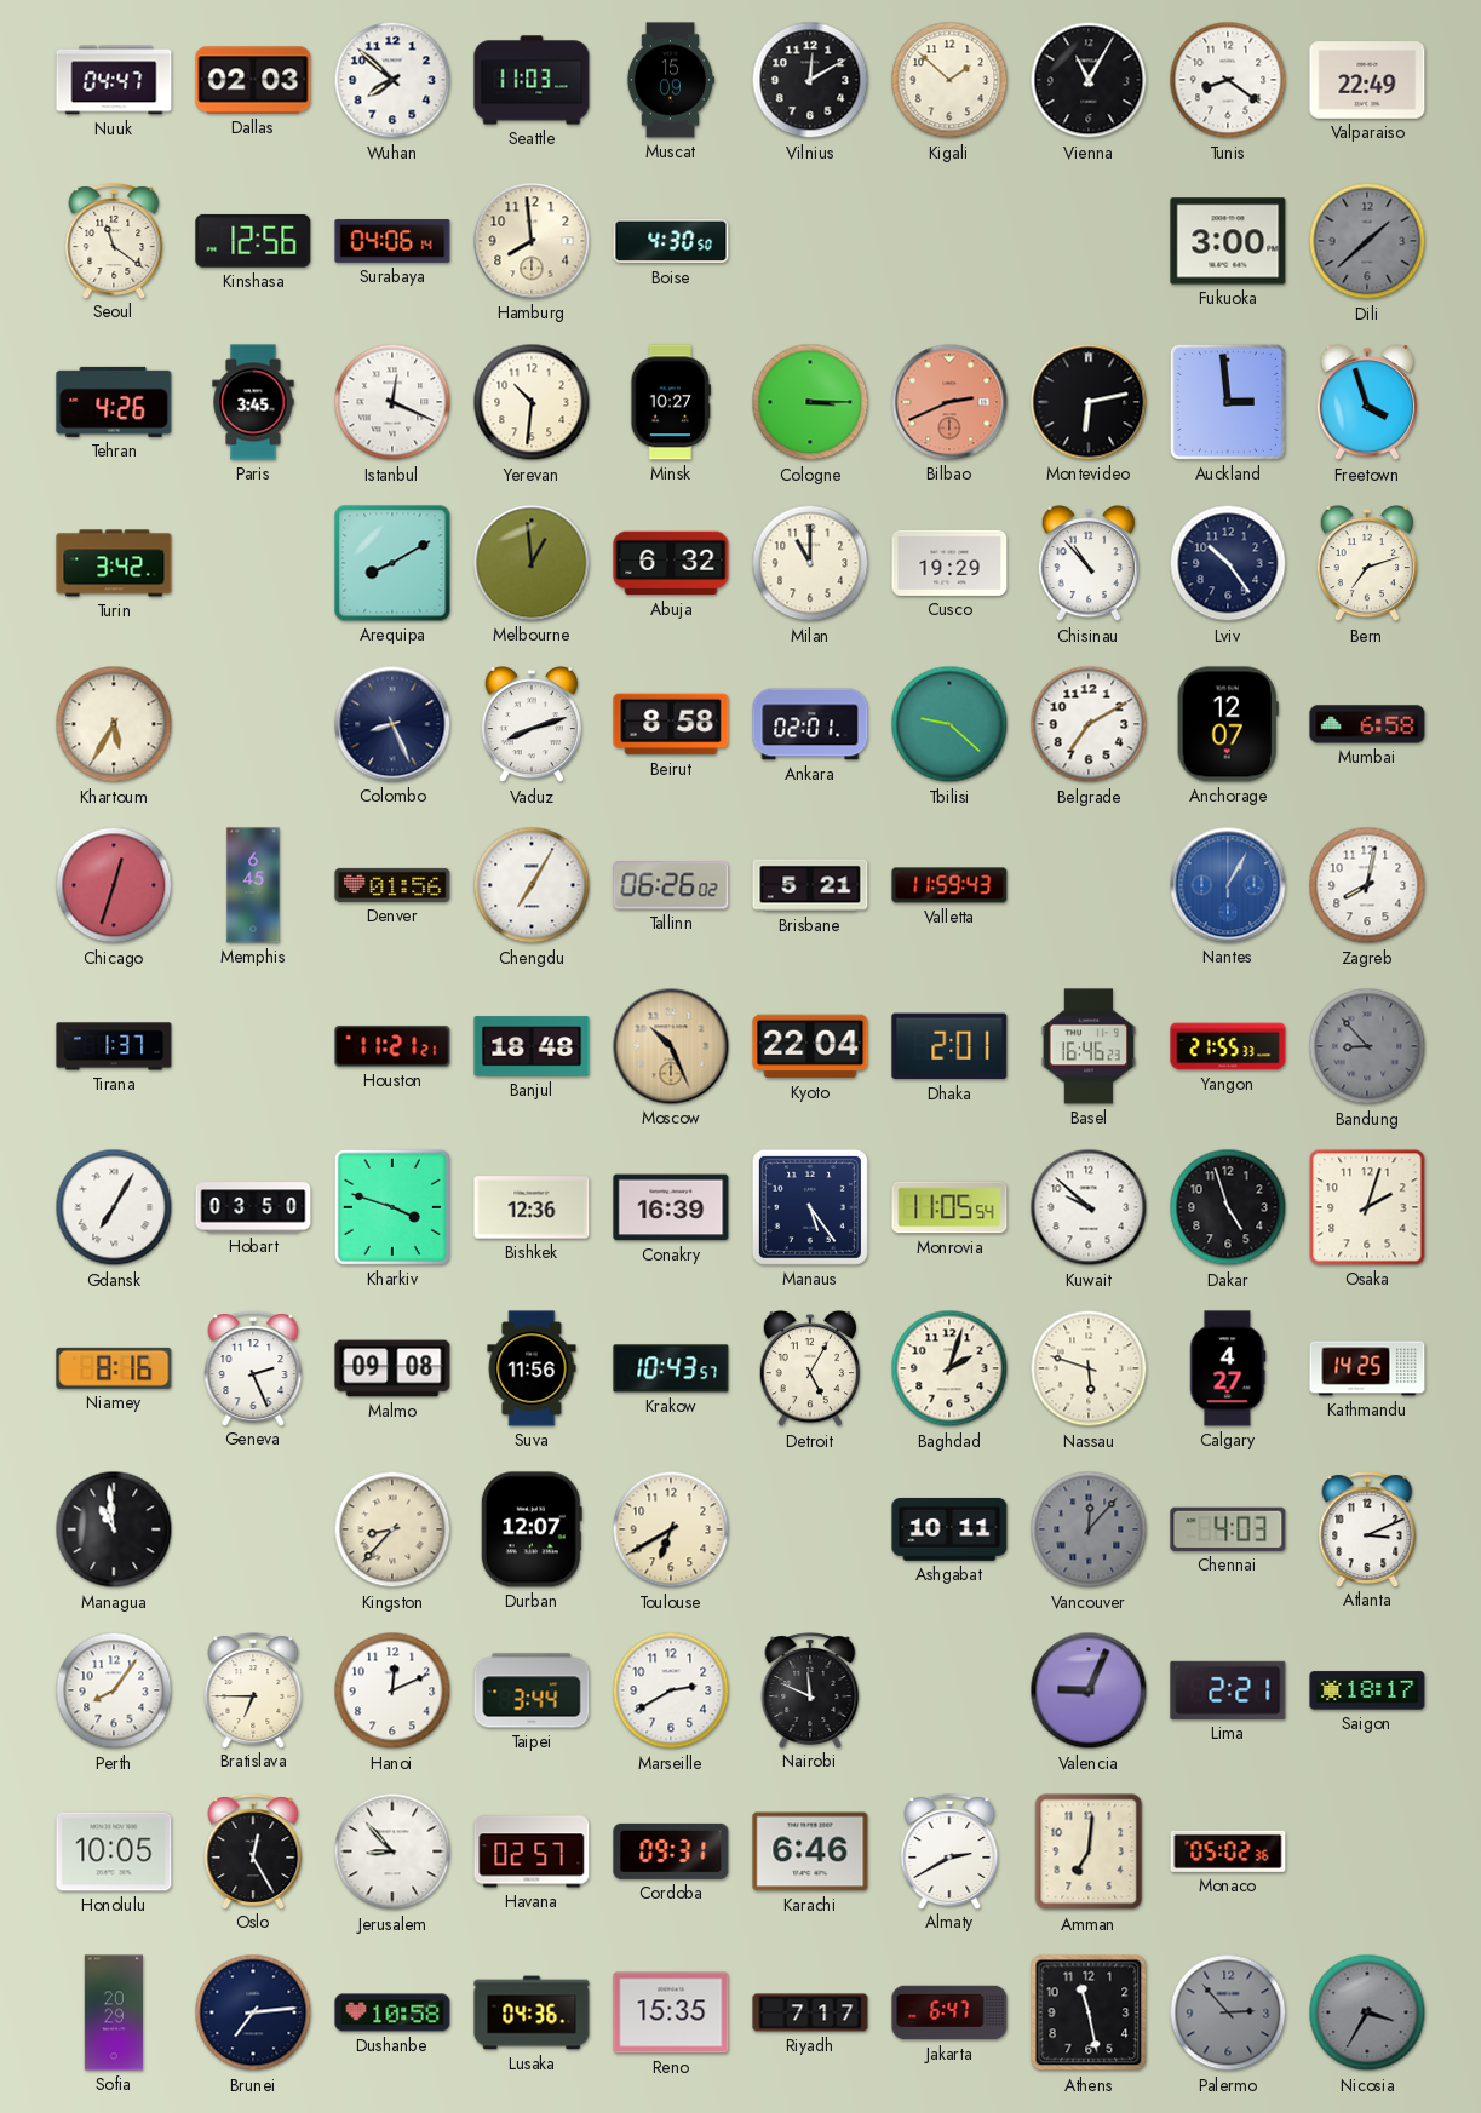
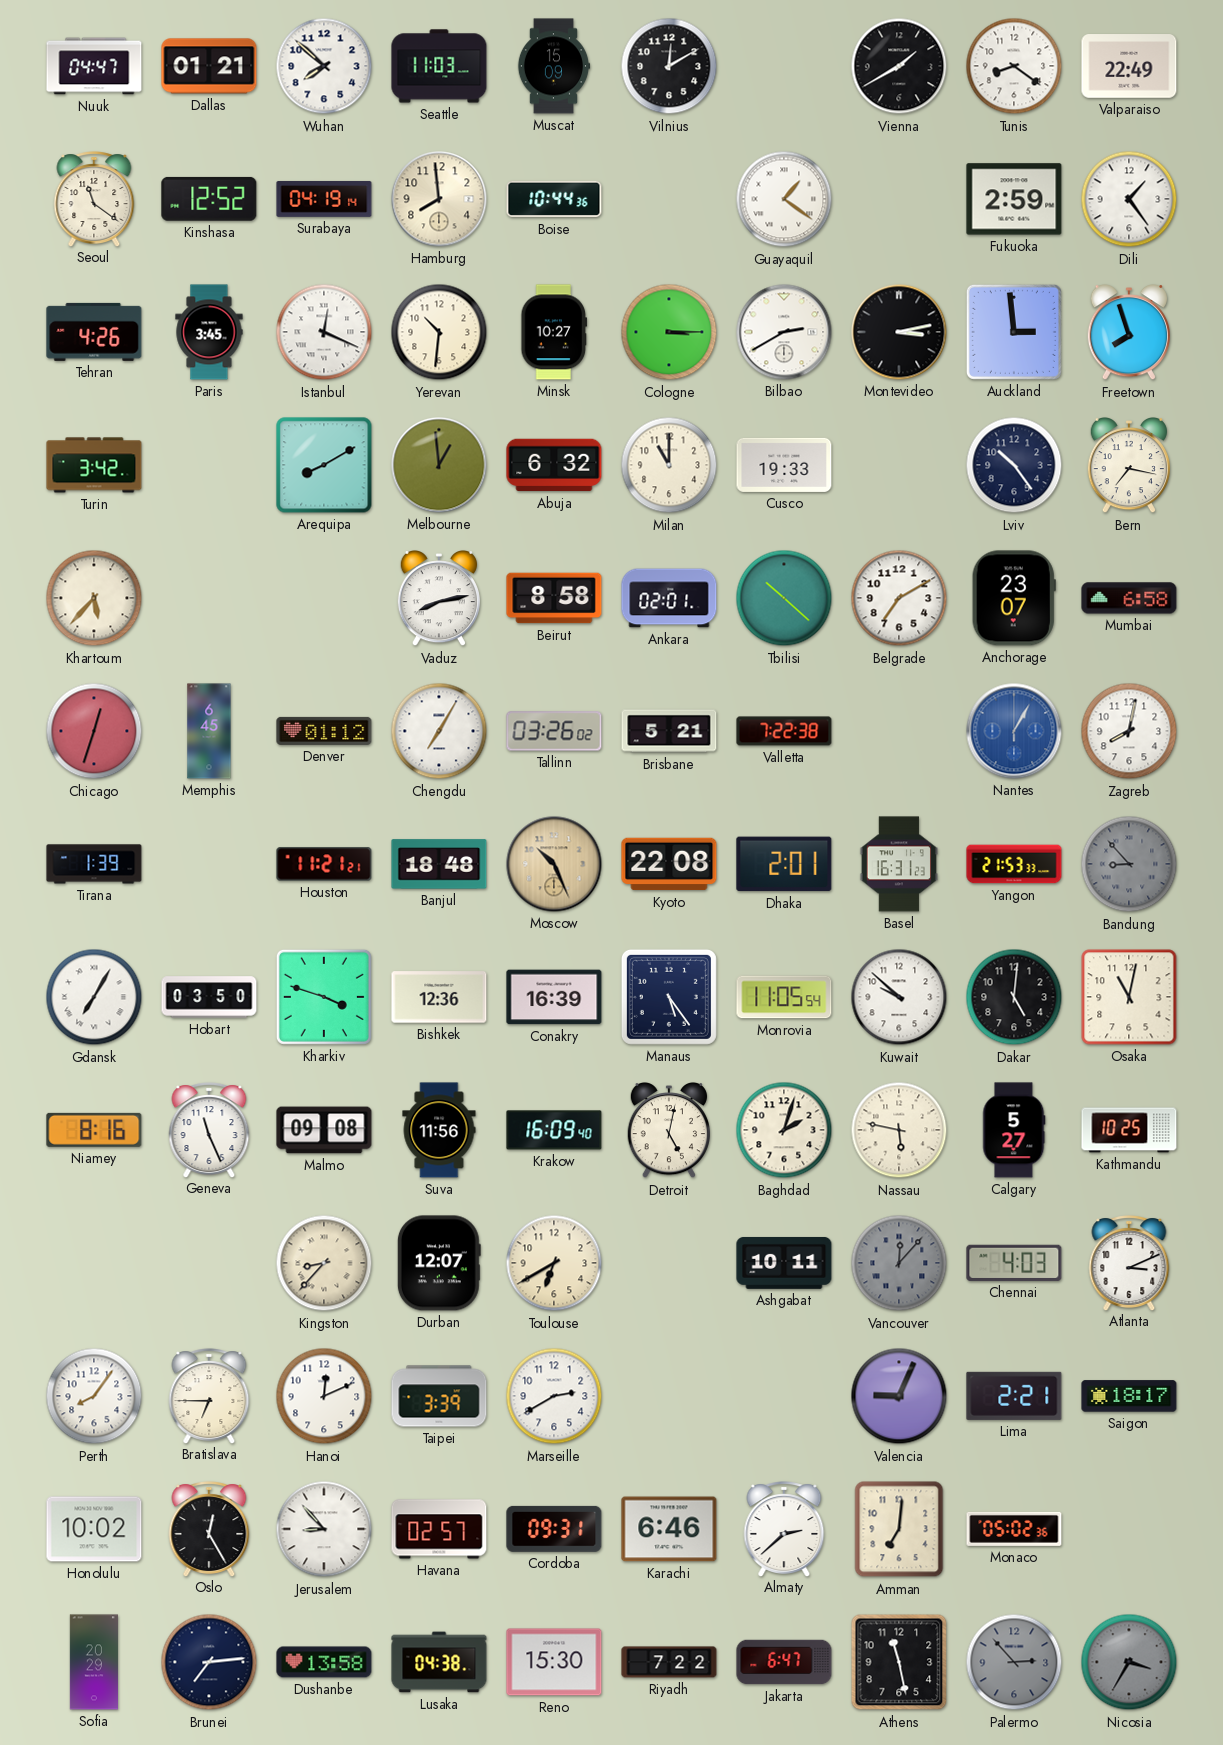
Dallas: 02:03 -> 01:21
Kigali: 1:52 -> none
Vienna: 11:05 -> 1:40
Kinshasa: 12:56 -> 12:52
Surabaya: 04:06 -> 04:19
Boise: 4:30 -> 10:44
Guayaquil: none -> 1:21
Fukuoka: 3:00 -> 2:59
Dili: 1:38 -> 1:24
Dili dial: grey -> white
Bilbao: 2:41 -> 2:40
Bilbao dial: salmon -> white
Montevideo: 6:13 -> 3:13
Freetown: 3:57 -> 7:57
Cusco: 19:29 -> 19:33
Chisinau: 10:53 -> none
Bern: 7:12 -> 7:17
Khartoum: 5:35 -> 5:37
Colombo: 8:26 -> none
Vaduz: 8:12 -> 8:13
Tbilisi: 9:22 -> 10:22
Anchorage: 12:07 -> 23:07
Denver: 01:56 -> 01:12
Tallinn: 06:26 -> 03:26
Valletta: 11:59 -> 7:22
Tirana: 1:37 -> 1:39
Kyoto: 22:04 -> 22:08
Basel: 16:46 -> 16:31
Yangon: 21:55 -> 21:53
Dakar: 4:57 -> 5:01
Osaka: 2:03 -> 11:02
Geneva: 2:26 -> 11:26
Krakow: 10:43 -> 16:09
Detroit: 5:05 -> 5:02
Nassau: 5:48 -> 5:47
Calgary: 4:27 -> 5:27
Kathmandu: 14:25 -> 10:25
Managua: 10:59 -> none
Taipei: 3:44 -> 3:39
Nairobi: 11:49 -> none
Honolulu: 10:05 -> 10:02
Almaty: 2:40 -> 2:38
Dushanbe: 10:58 -> 13:58
Lusaka: 04:36 -> 04:38
Reno: 15:35 -> 15:30
Riyadh: 7:17 -> 7:22
